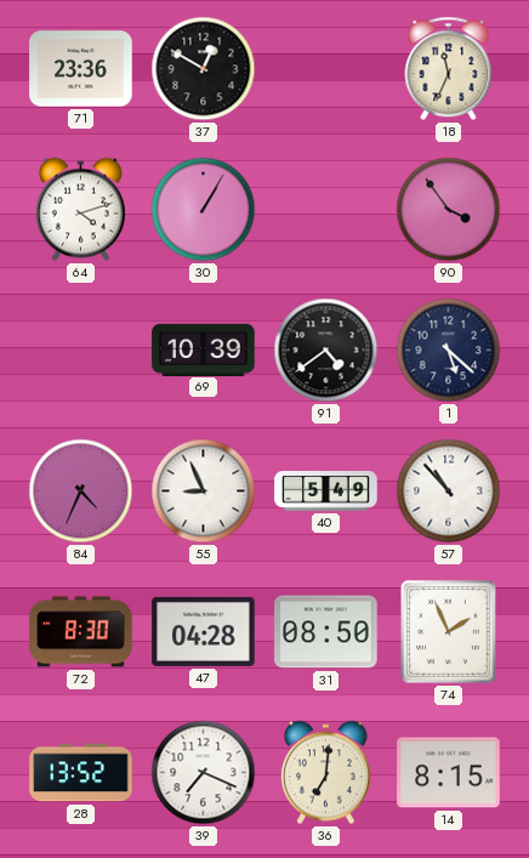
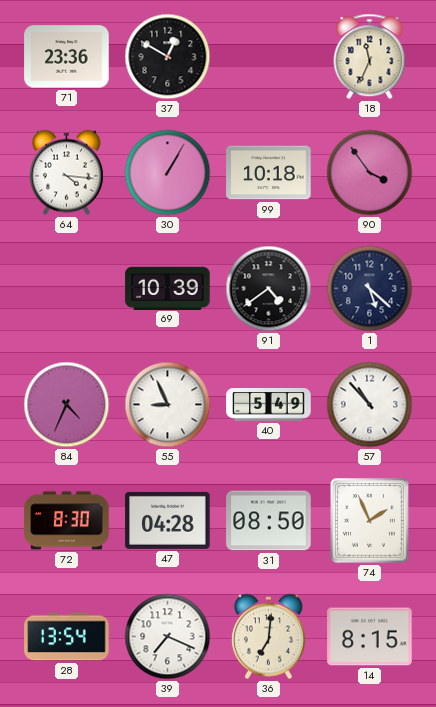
64: 4:12 -> 4:16
99: none -> 10:18
28: 13:52 -> 13:54
